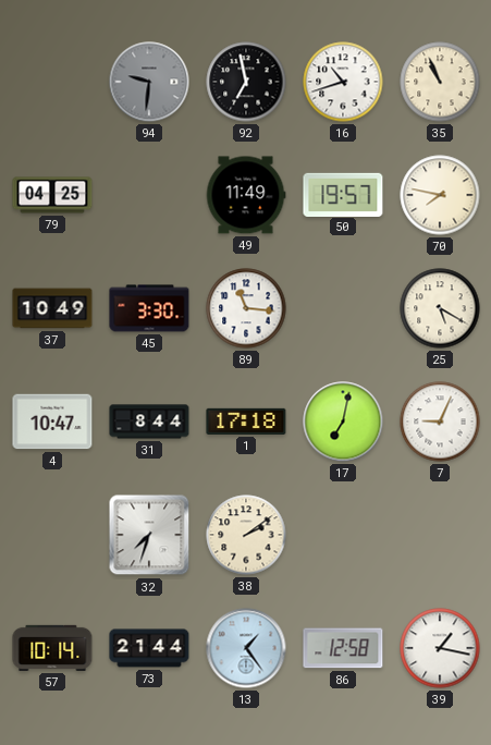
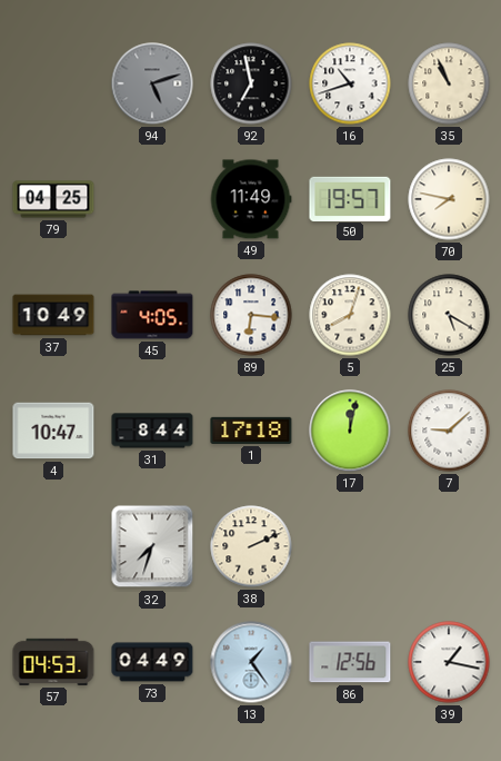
94: 9:31 -> 5:12
45: 3:30 -> 4:05
89: 11:16 -> 6:16
5: none -> 8:03
17: 7:02 -> 12:02
7: 9:04 -> 9:08
38: 2:09 -> 2:11
57: 10:14 -> 04:53
73: 21:44 -> 04:49
86: 12:58 -> 12:56
